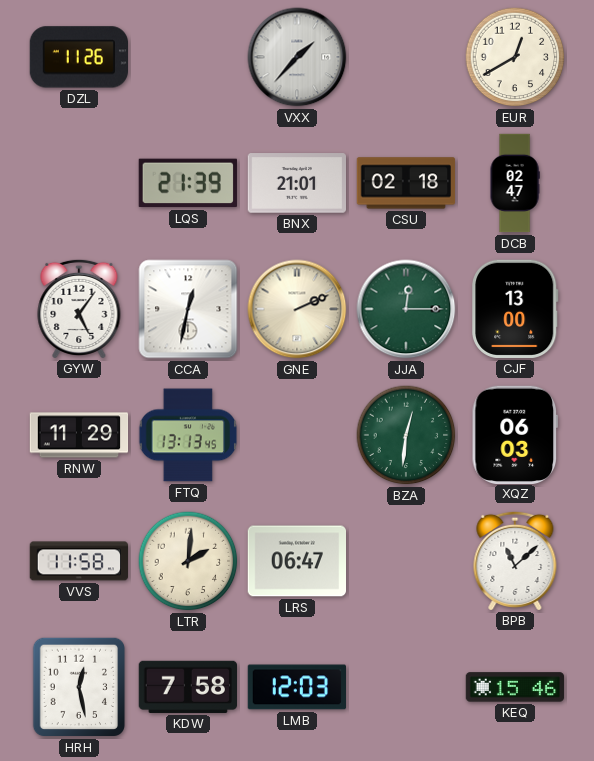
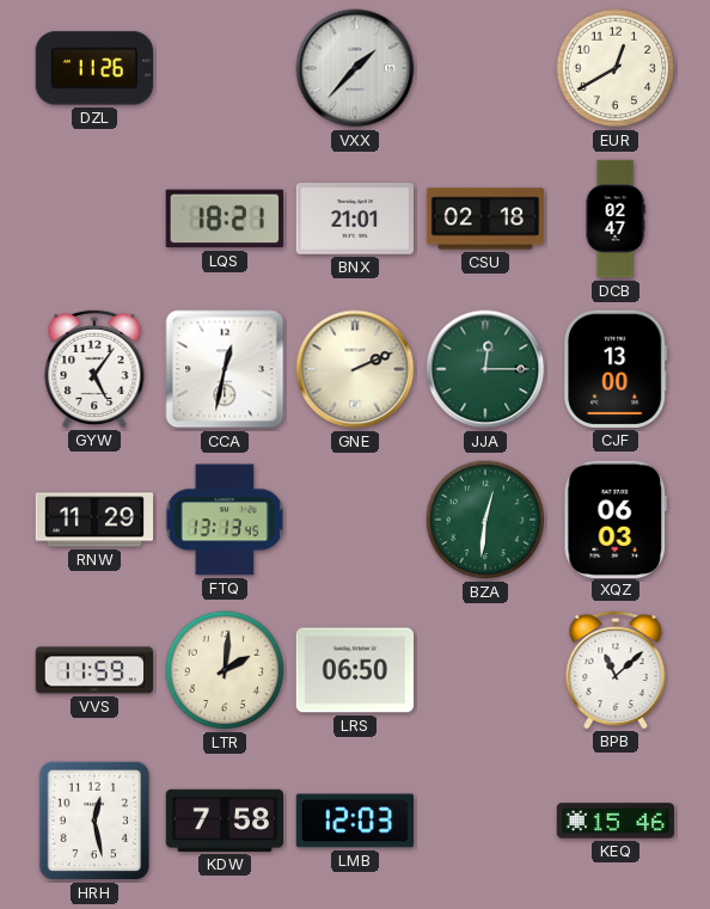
LQS: 21:39 -> 18:21
VVS: 11:58 -> 11:59
LRS: 06:47 -> 06:50
